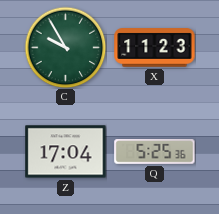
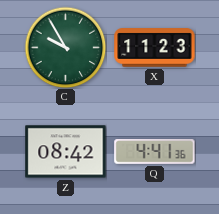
Z: 17:04 -> 08:42
Q: 5:25 -> 4:41
